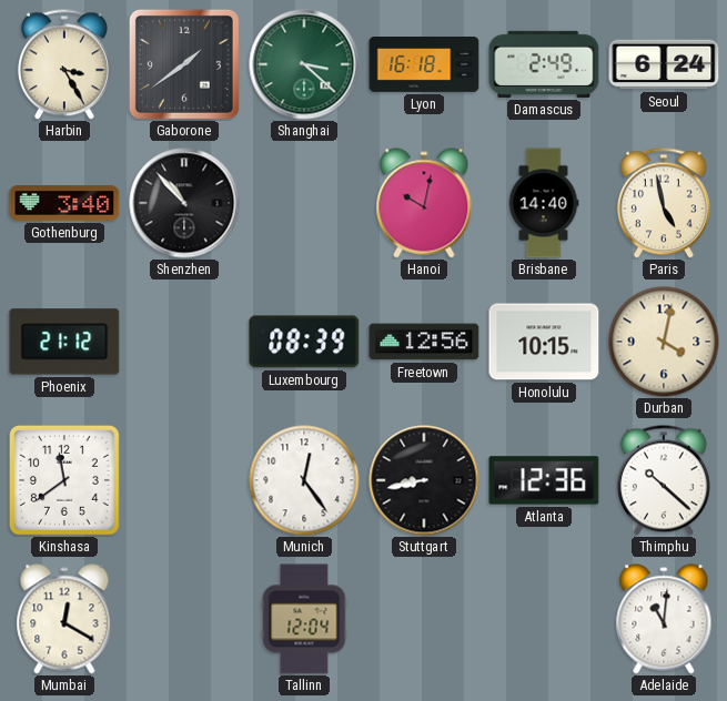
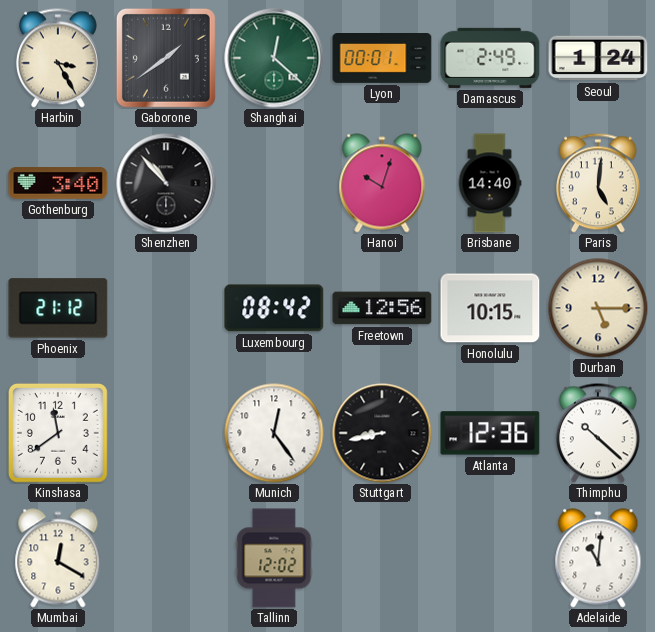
Shanghai: 3:22 -> 12:22
Lyon: 16:18 -> 00:01
Seoul: 6:24 -> 1:24
Hanoi: 10:02 -> 10:03
Paris: 4:58 -> 5:01
Luxembourg: 08:39 -> 08:42
Durban: 4:02 -> 5:15
Tallinn: 12:04 -> 12:02
